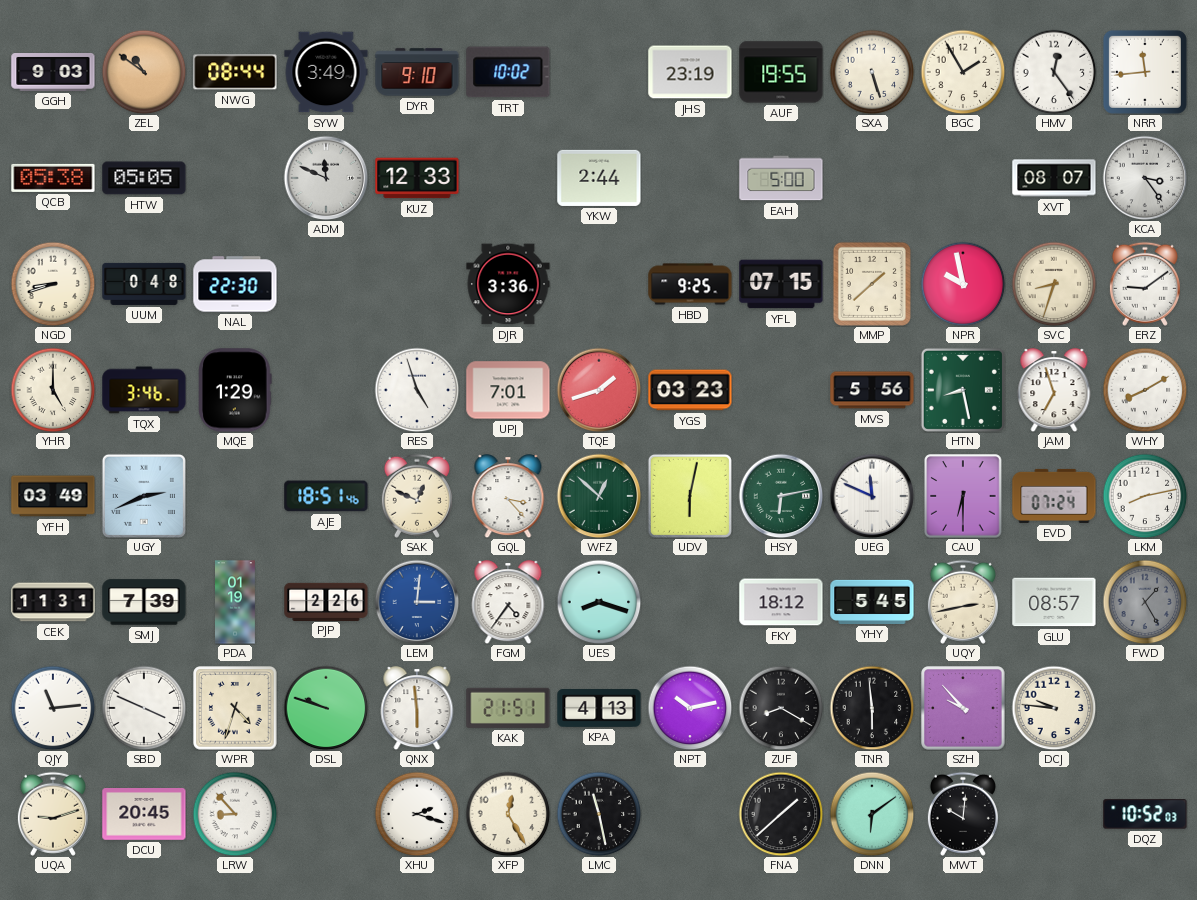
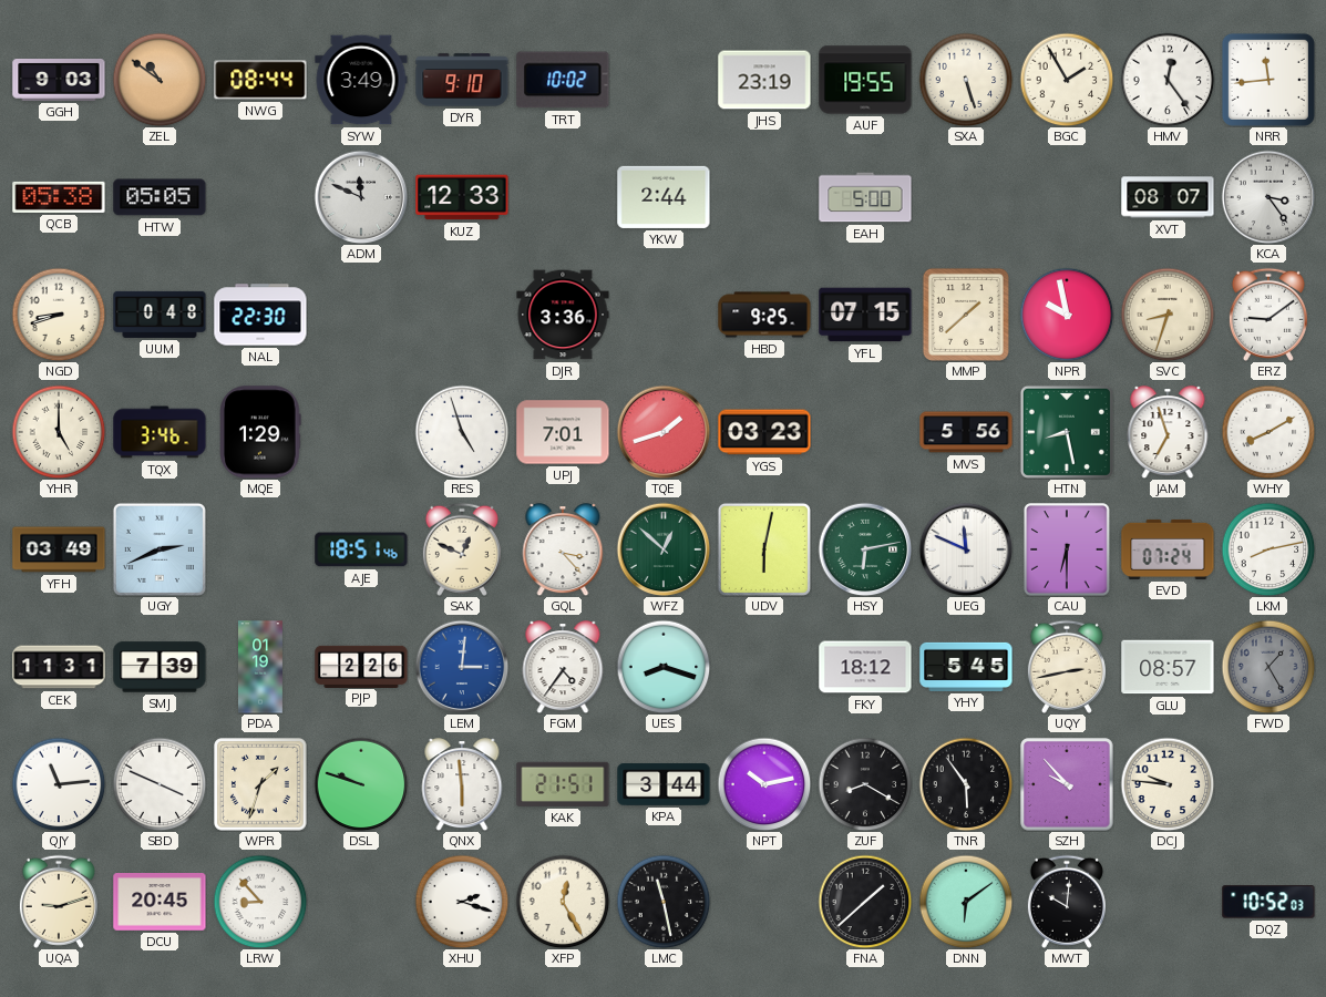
WPR: 4:33 -> 1:33
KPA: 4:13 -> 3:44
TNR: 5:59 -> 5:54
